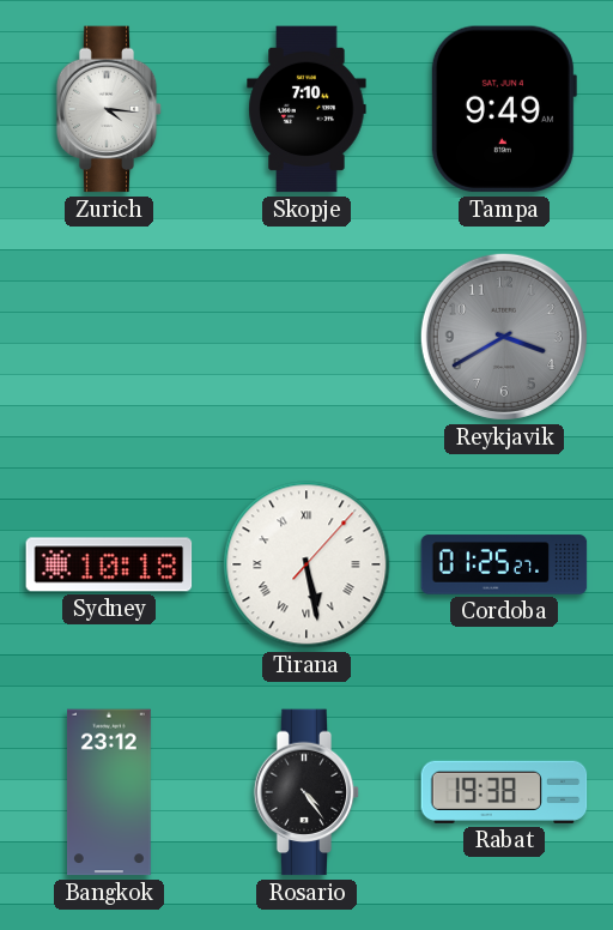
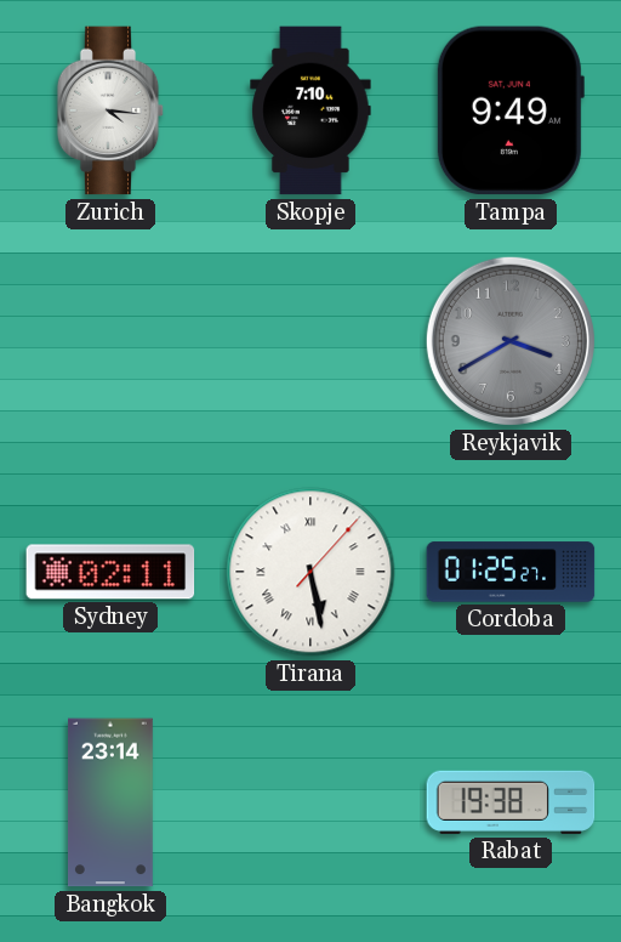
Sydney: 10:18 -> 02:11
Bangkok: 23:12 -> 23:14
Rosario: 4:24 -> none
